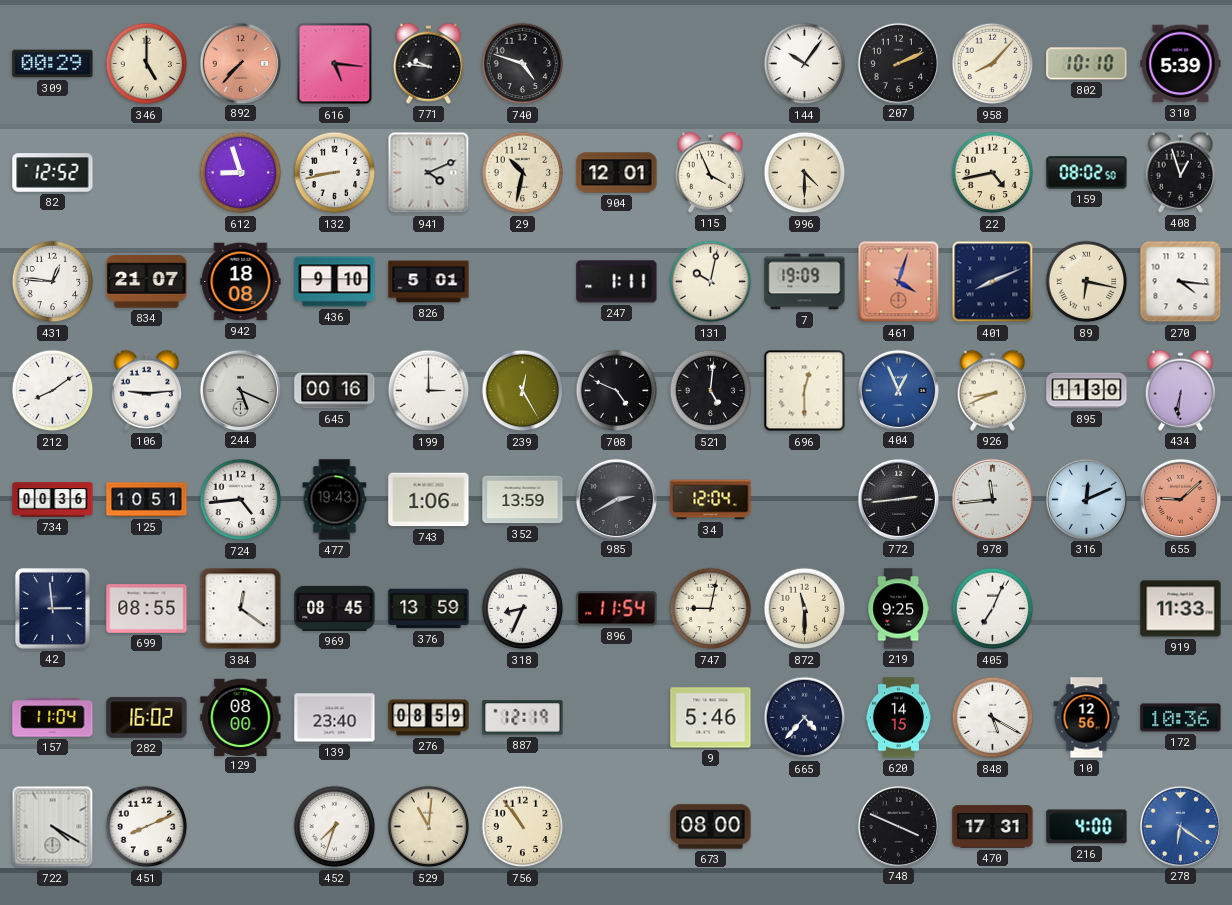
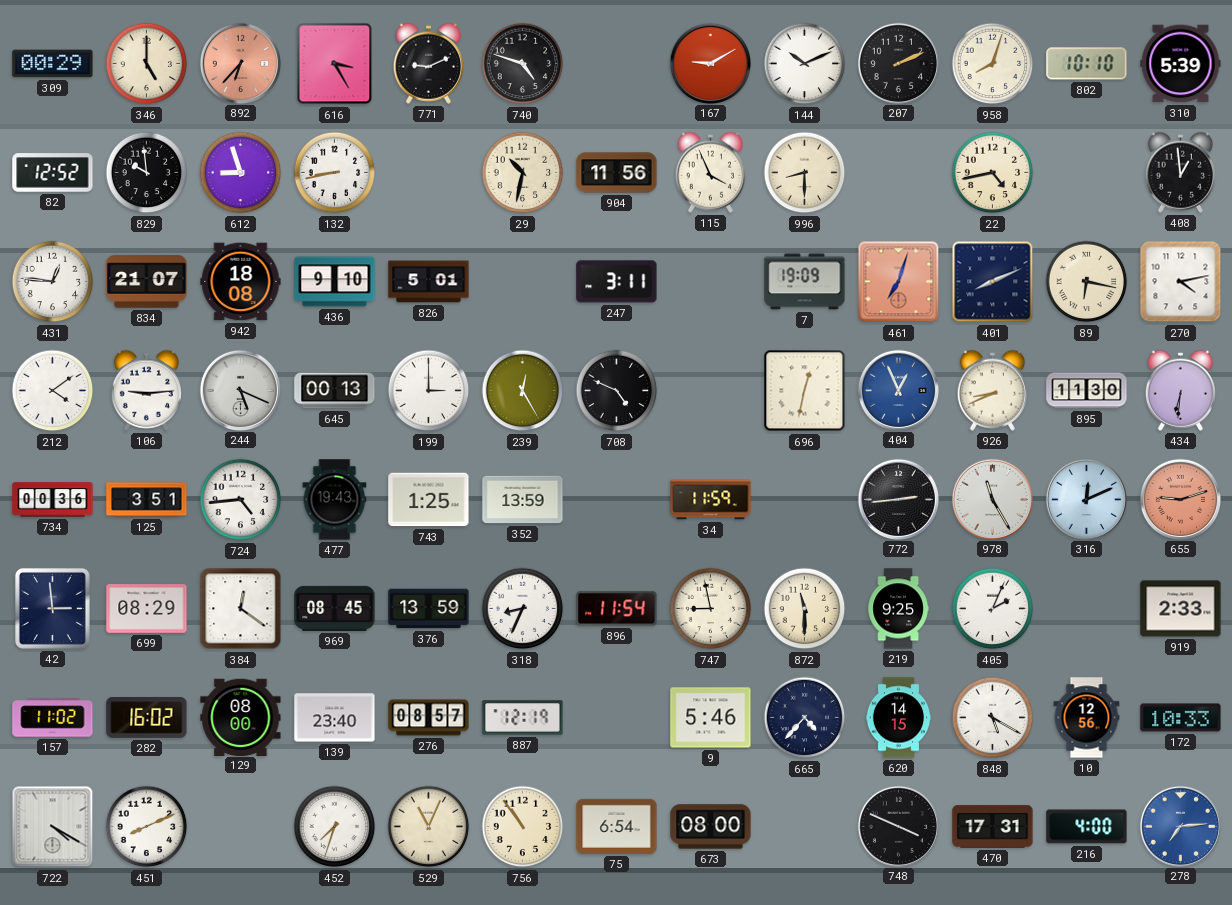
892: 7:37 -> 6:37
616: 5:16 -> 3:25
771: 9:46 -> 9:11
167: none -> 9:10
144: 10:06 -> 10:11
958: 8:07 -> 8:03
829: none -> 9:59
941: 4:11 -> none
904: 12:01 -> 11:56
996: 4:30 -> 8:30
159: 08:02 -> none
408: 12:57 -> 12:59
247: 1:11 -> 3:11
131: 10:02 -> none
461: 4:03 -> 7:03
270: 4:16 -> 4:13
212: 8:09 -> 4:09
645: 00:16 -> 00:13
521: 5:01 -> none
696: 12:30 -> 12:32
125: 10:51 -> 3:51
743: 1:06 -> 1:25
985: 2:40 -> none
34: 12:04 -> 11:59
978: 11:44 -> 11:25
655: 9:08 -> 9:12
699: 08:55 -> 08:29
747: 9:02 -> 8:58
405: 7:04 -> 2:04
919: 11:33 -> 2:33
157: 11:04 -> 11:02
276: 08:59 -> 08:57
172: 10:36 -> 10:33
529: 11:01 -> 11:04
75: none -> 6:54
278: 6:21 -> 7:14
